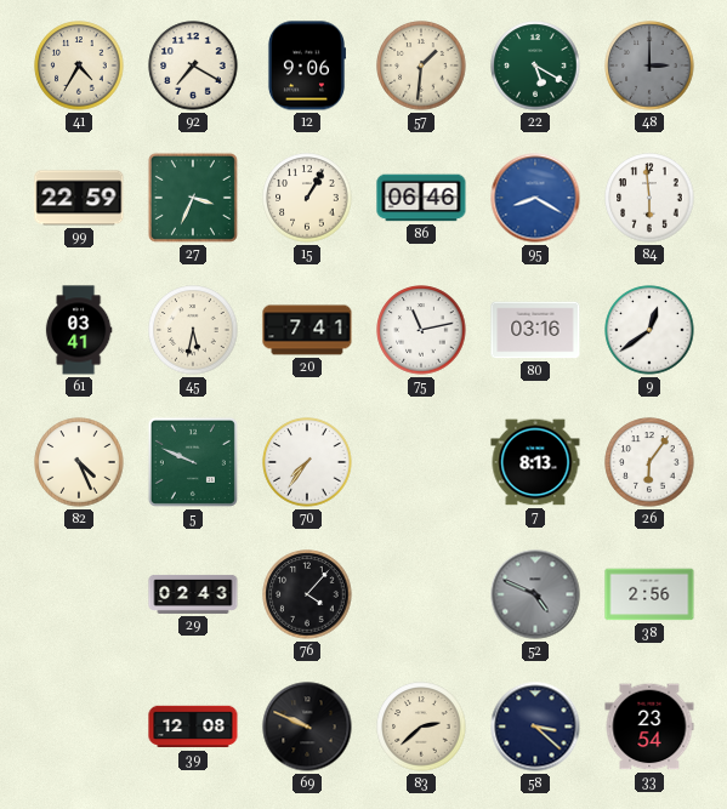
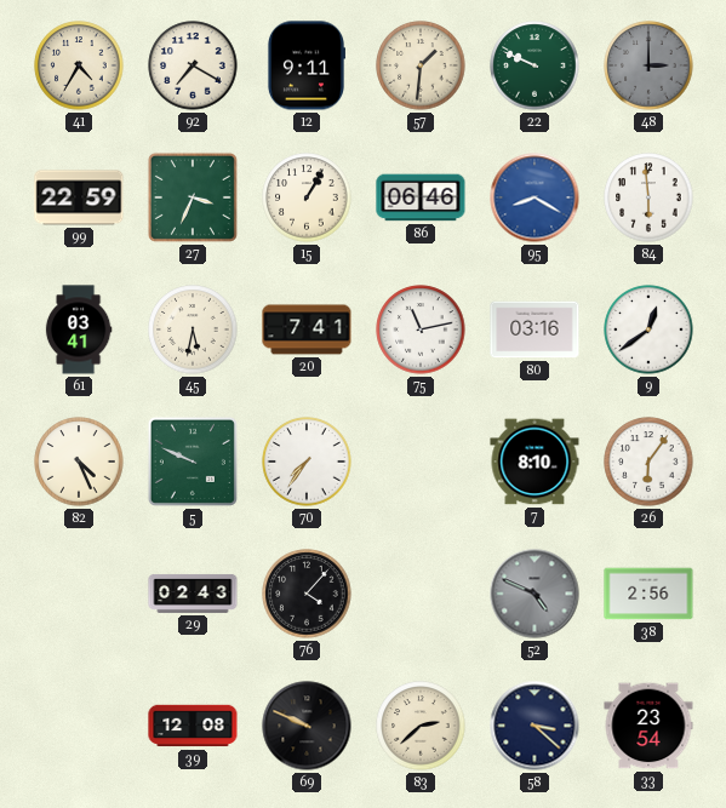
12: 9:06 -> 9:11
22: 5:20 -> 9:49
7: 8:13 -> 8:10
